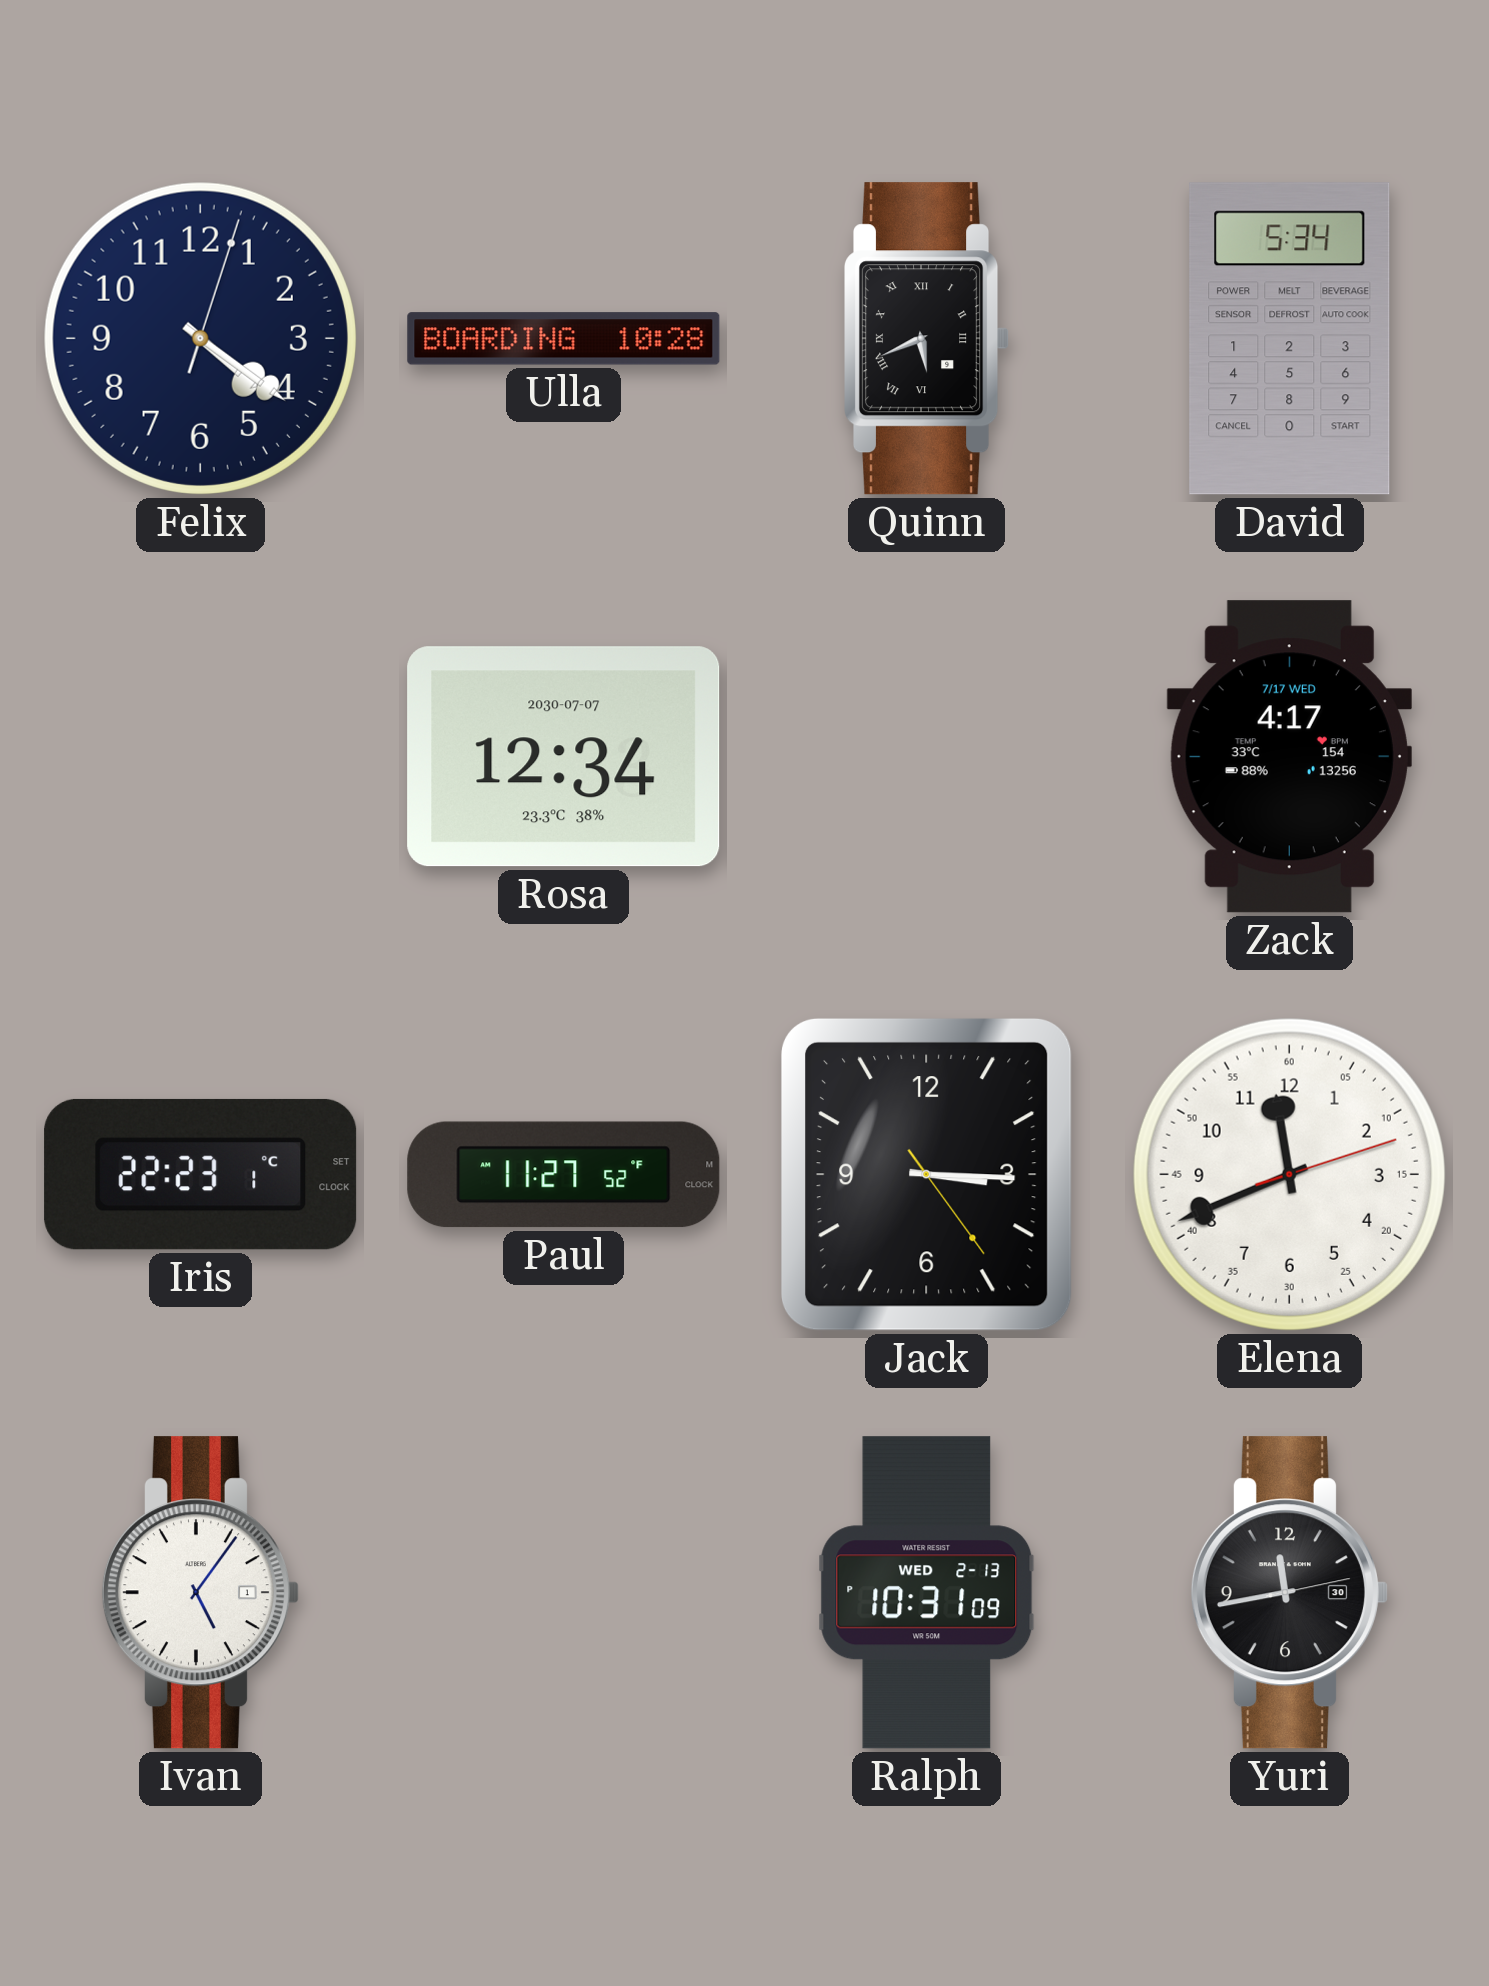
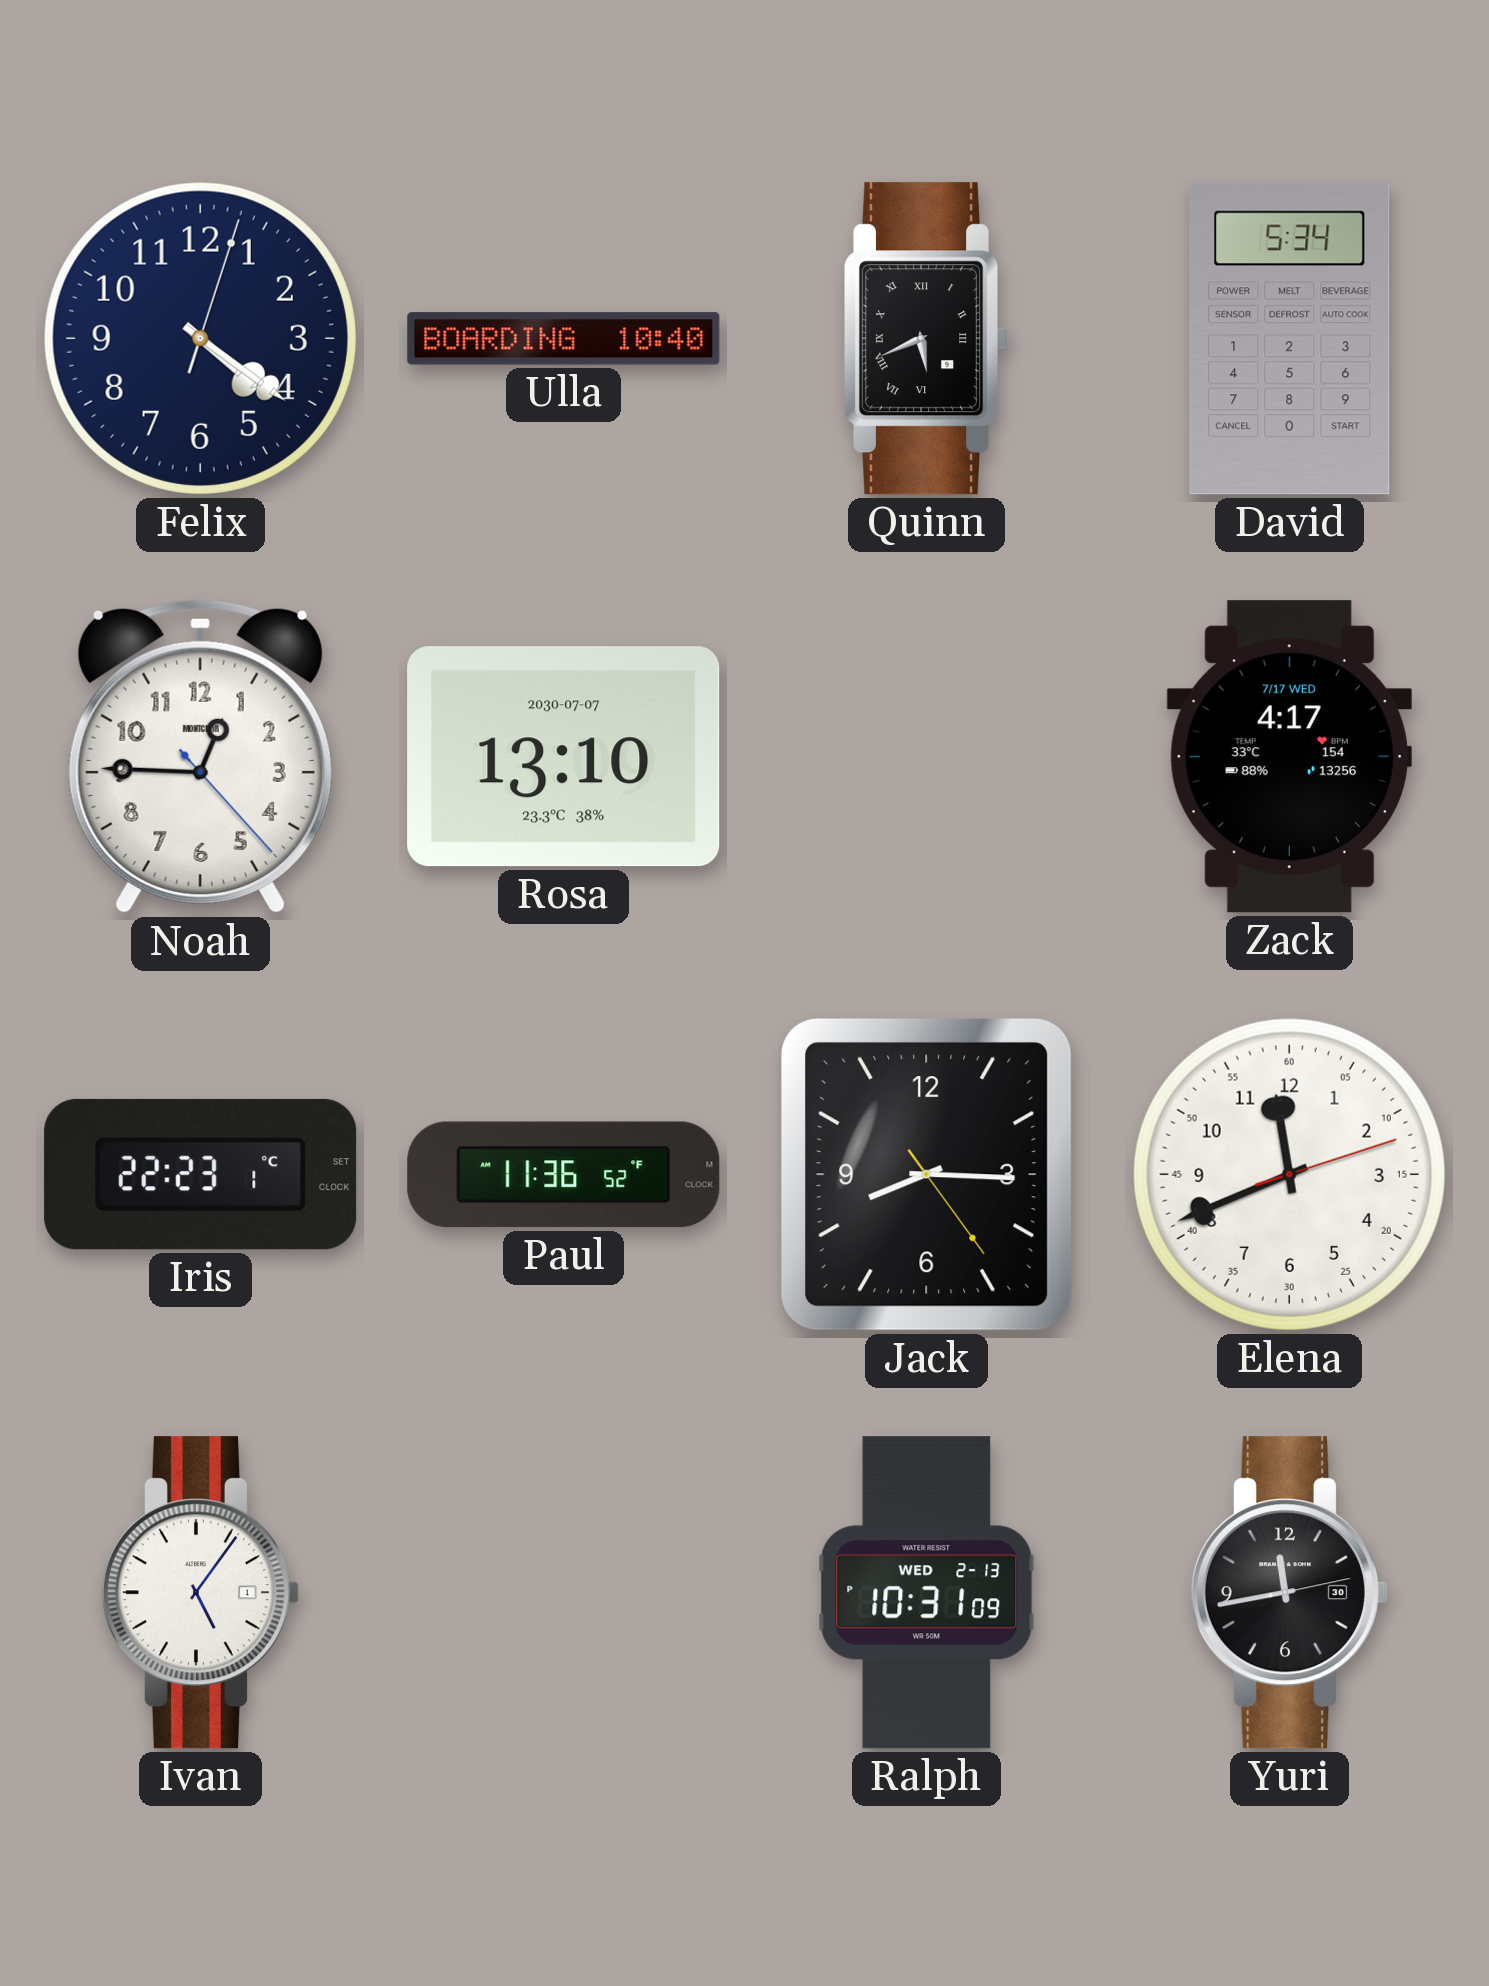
Ulla: 10:28 -> 10:40
Noah: none -> 12:45
Rosa: 12:34 -> 13:10
Paul: 11:27 -> 11:36
Jack: 3:15 -> 8:15
